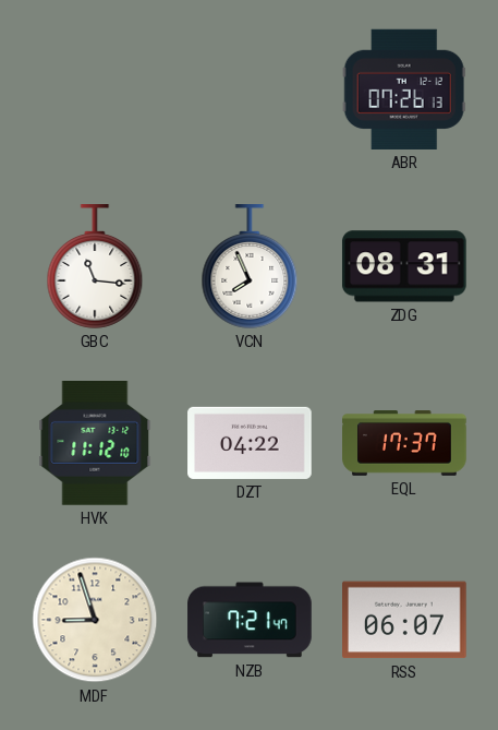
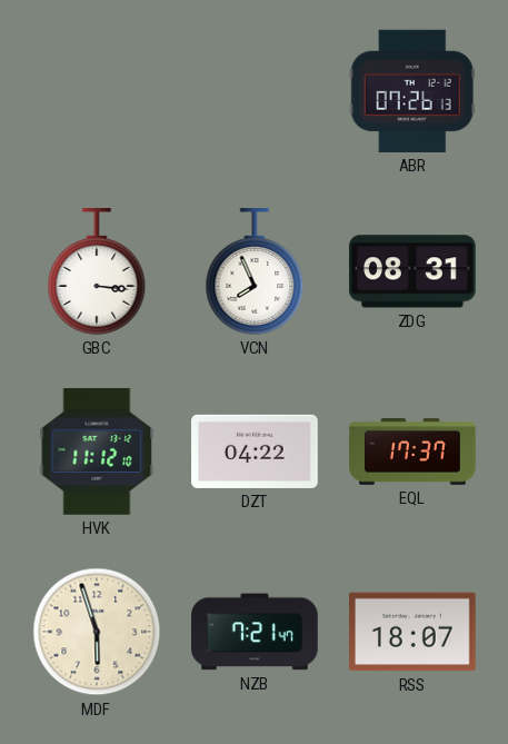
GBC: 11:16 -> 3:16
MDF: 8:57 -> 5:57
RSS: 06:07 -> 18:07
